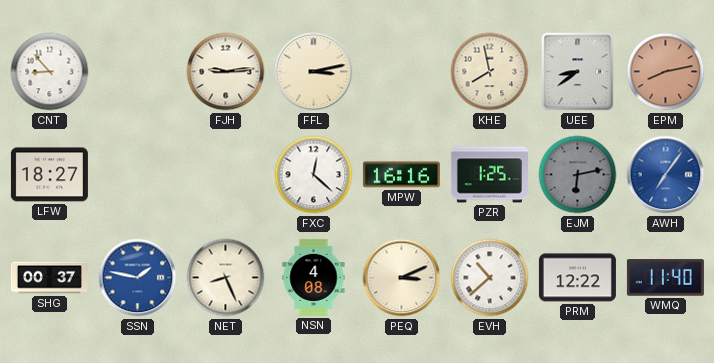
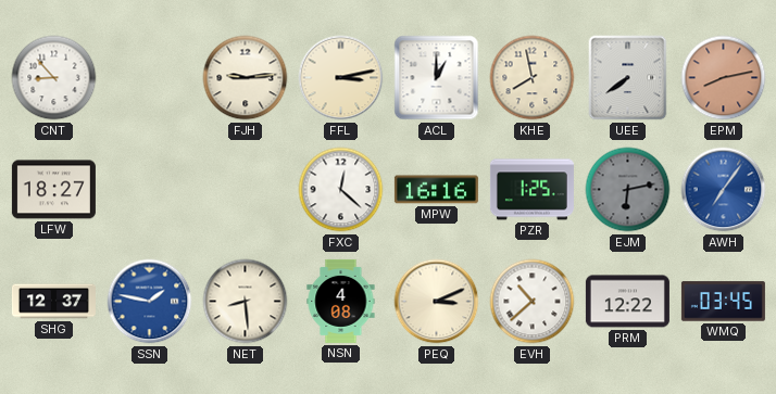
ACL: none -> 1:00
UEE: 8:39 -> 7:39
SHG: 00:37 -> 12:37
NET: 8:26 -> 8:29
WMQ: 11:40 -> 03:45
